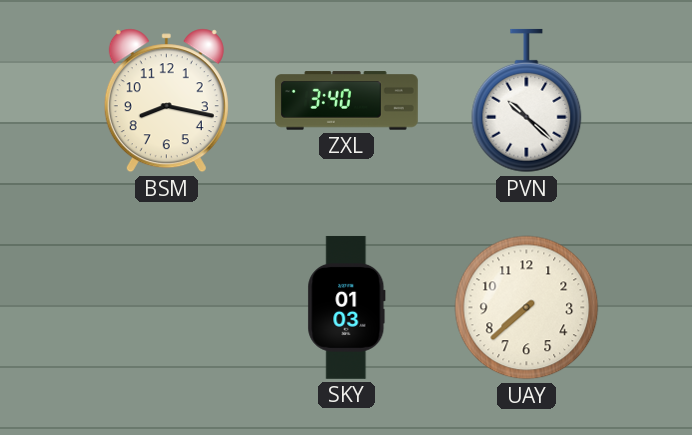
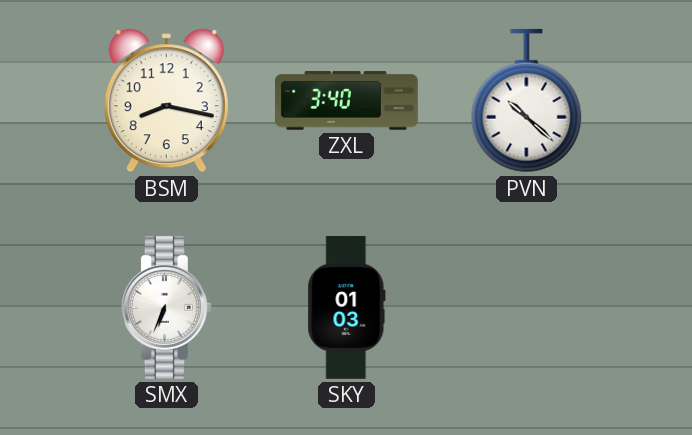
SMX: none -> 6:34
UAY: 7:38 -> none
